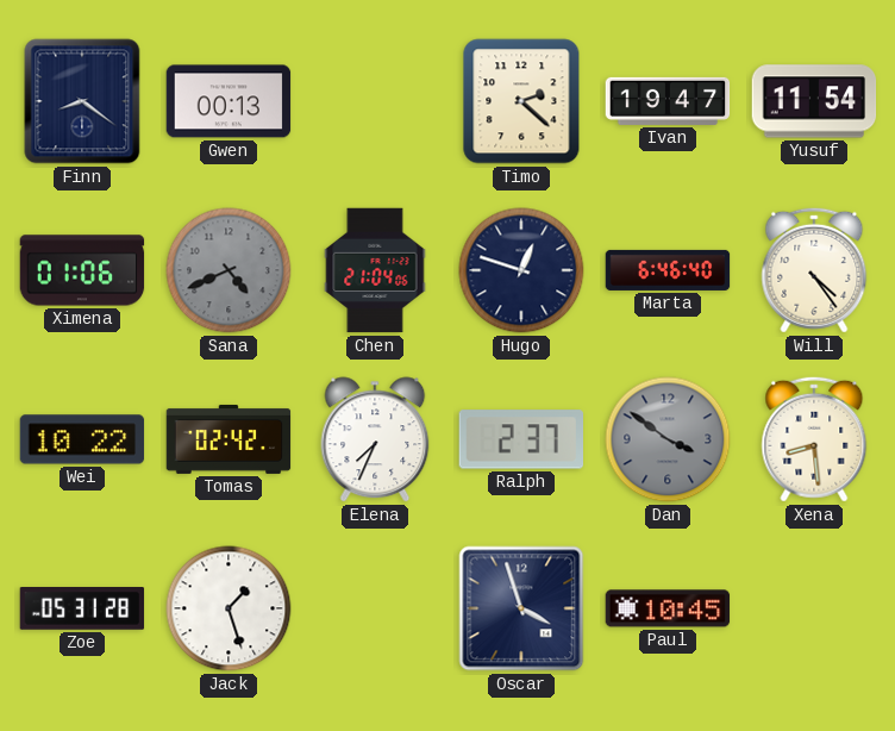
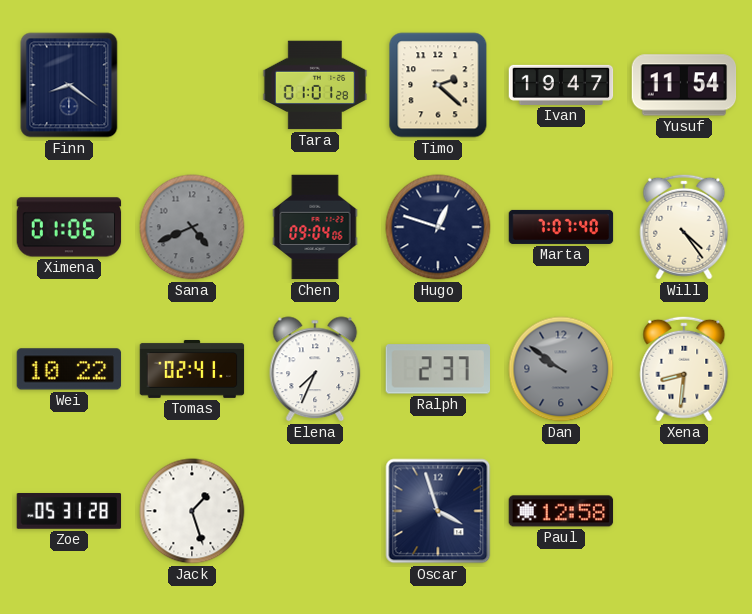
Gwen: 00:13 -> none
Tara: none -> 01:01
Chen: 21:04 -> 09:04
Marta: 6:46 -> 7:07
Tomas: 02:42 -> 02:41
Dan: 3:51 -> 9:51
Xena: 8:29 -> 8:31
Paul: 10:45 -> 12:58
